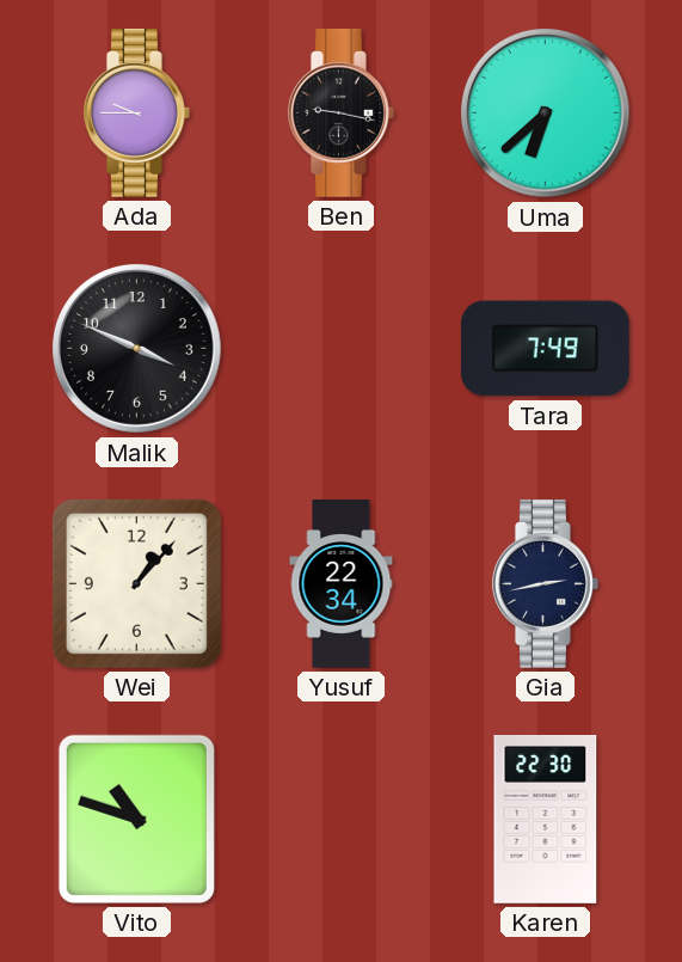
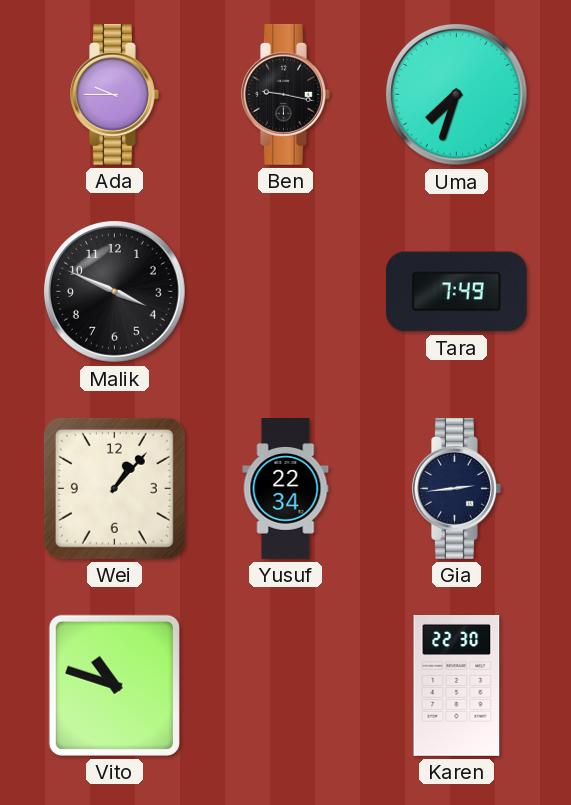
Uma: 6:38 -> 7:33
Gia: 2:43 -> 2:44
